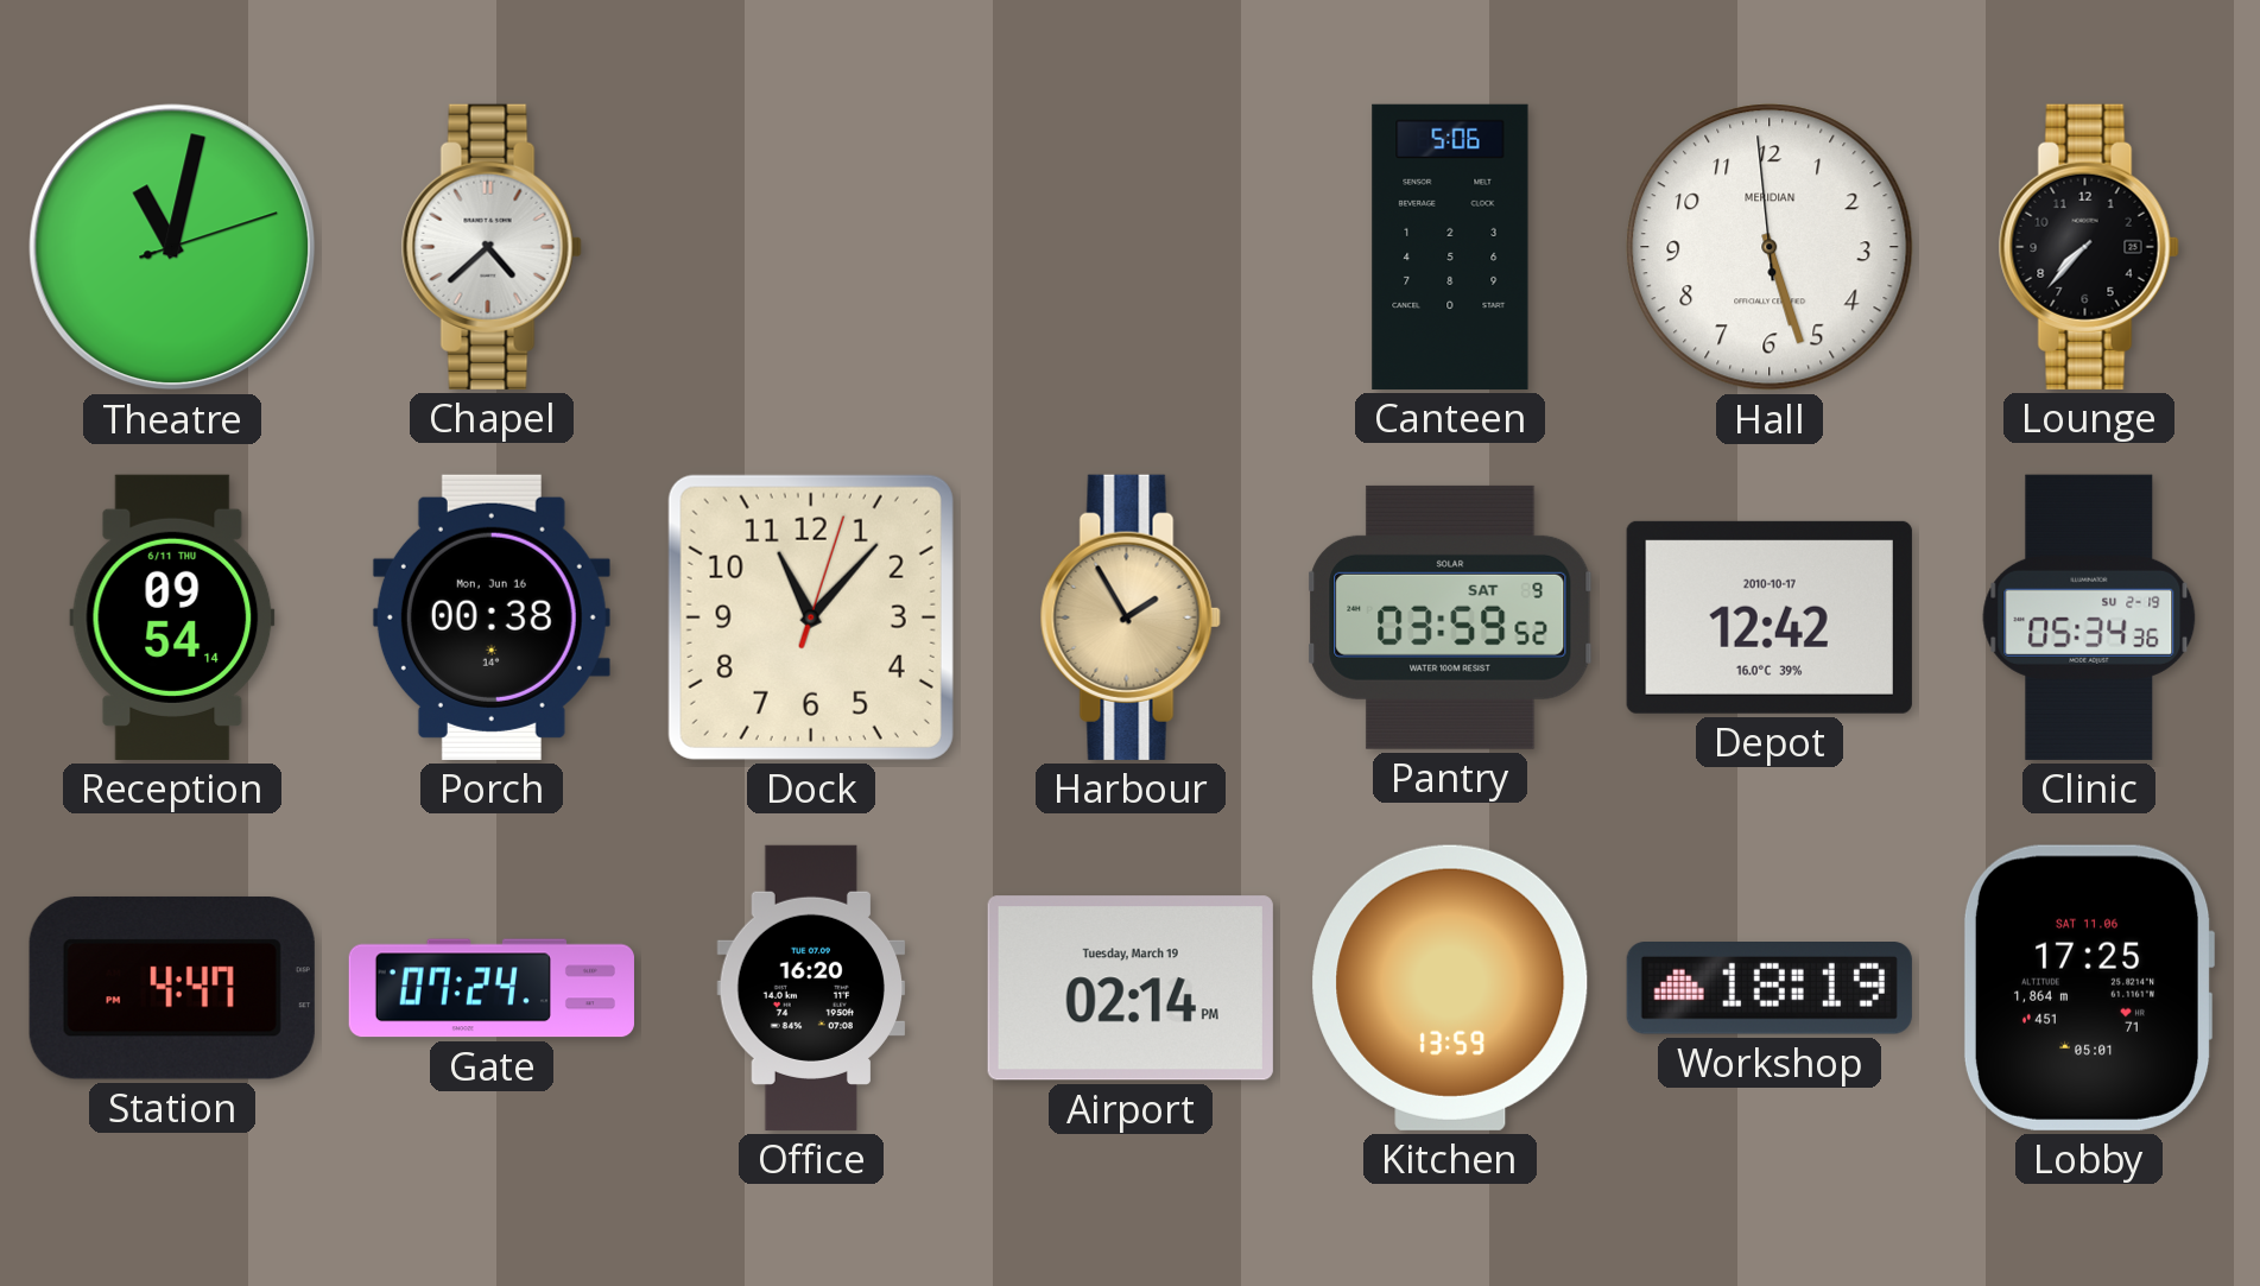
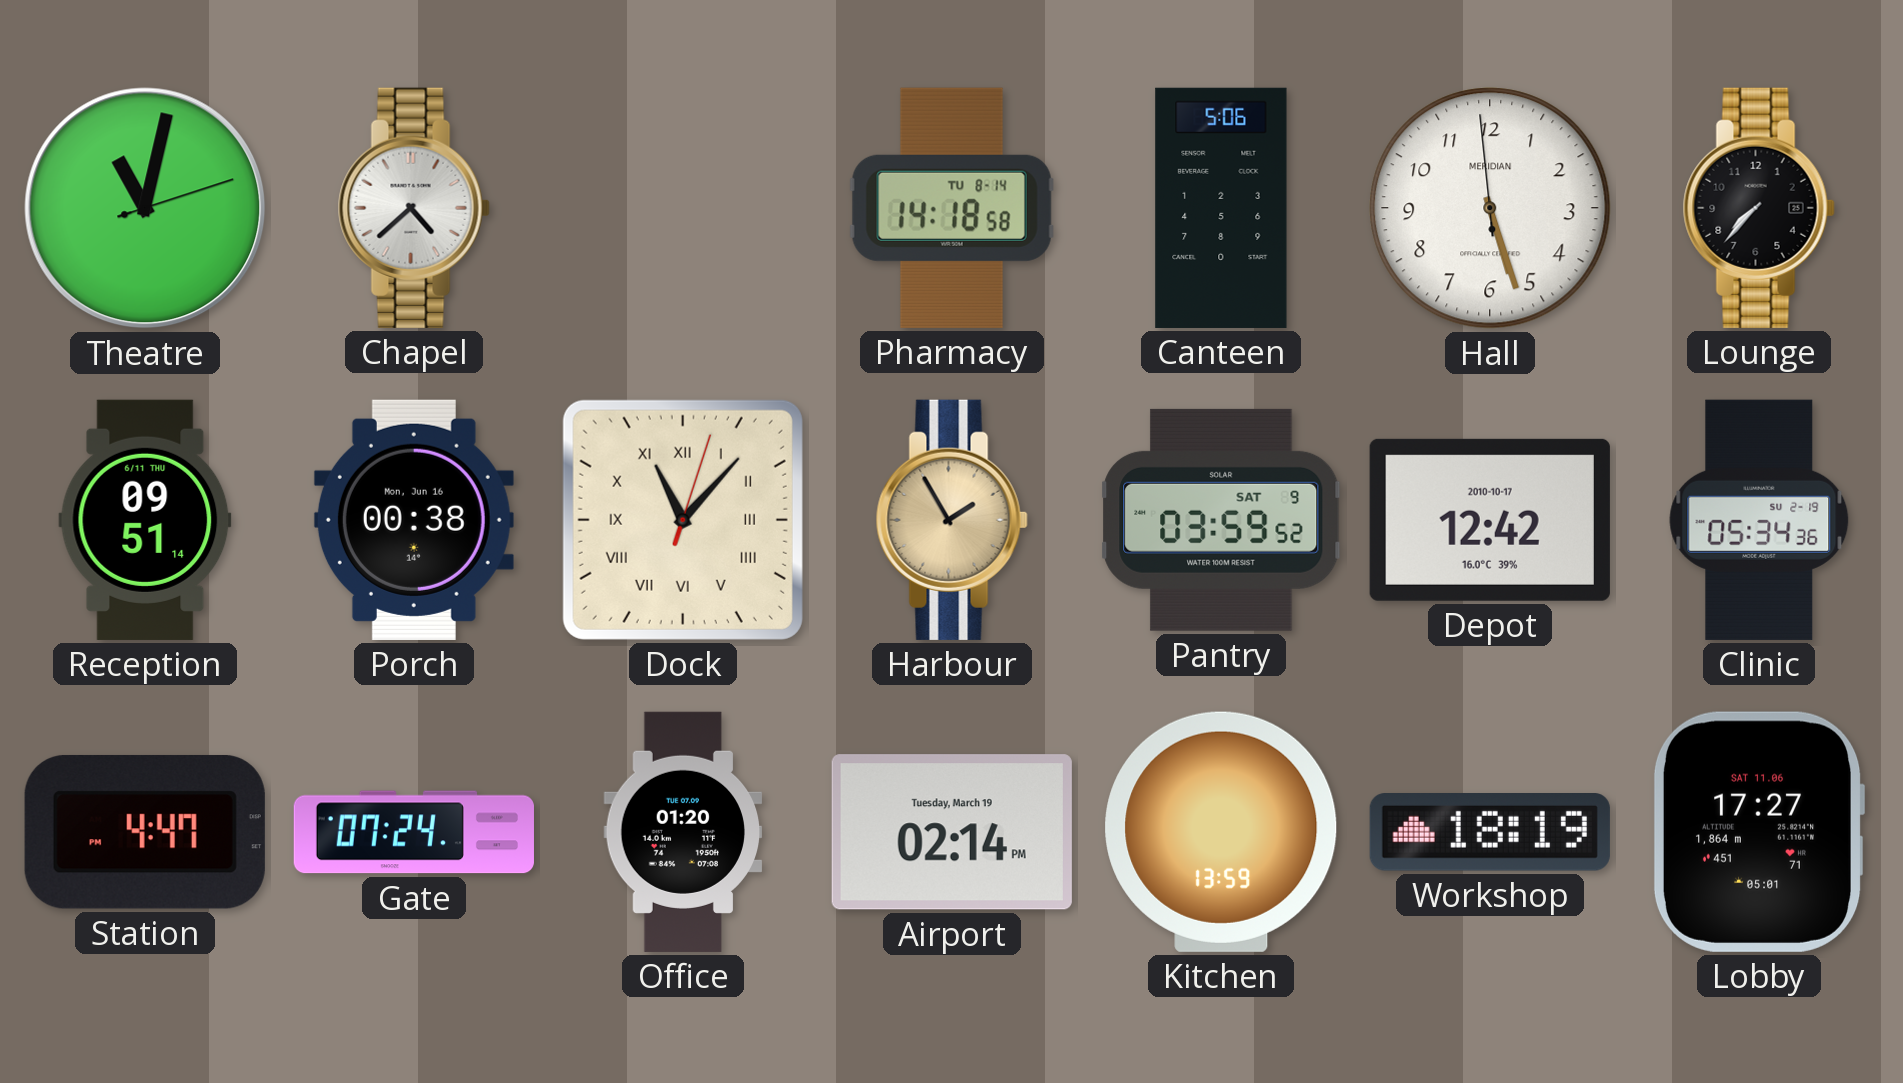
Pharmacy: none -> 14:18
Reception: 09:54 -> 09:51
Dock numerals: Arabic -> Roman
Office: 16:20 -> 01:20
Lobby: 17:25 -> 17:27
